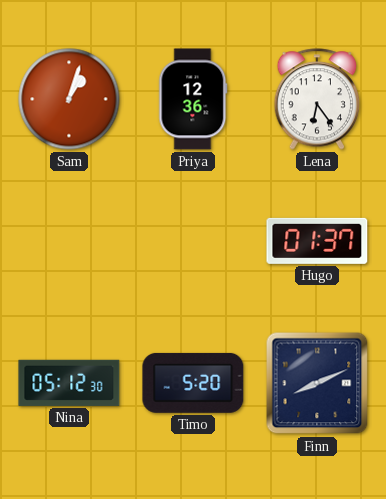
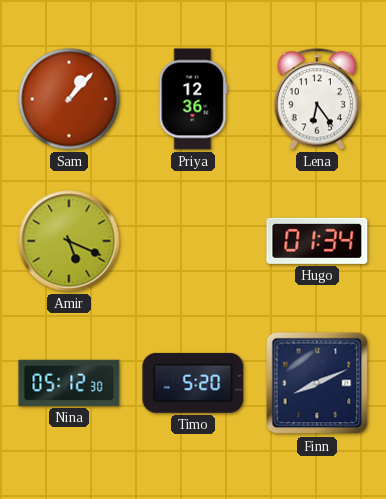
Sam: 1:03 -> 1:07
Amir: none -> 5:19
Hugo: 01:37 -> 01:34
